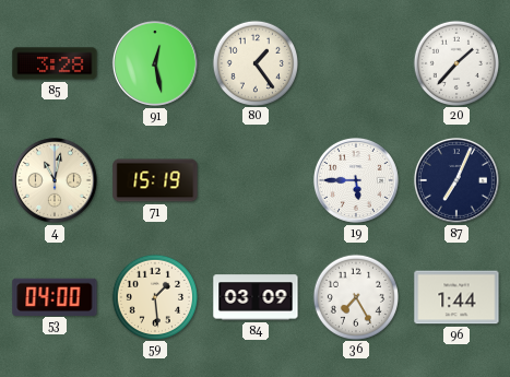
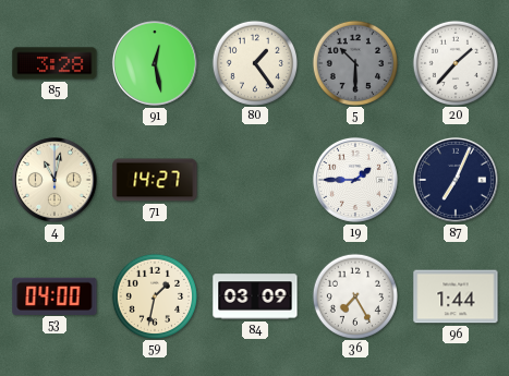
5: none -> 10:30
71: 15:19 -> 14:27
19: 5:45 -> 1:45
59: 1:29 -> 1:32
